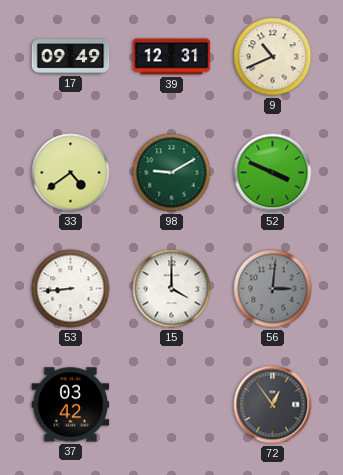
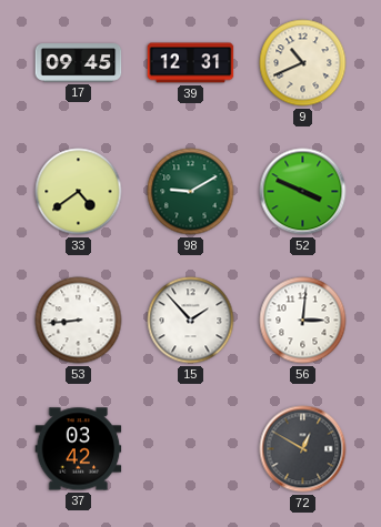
17: 09:49 -> 09:45
15: 4:00 -> 1:53
56 dial: grey -> white
72: 12:54 -> 12:50
